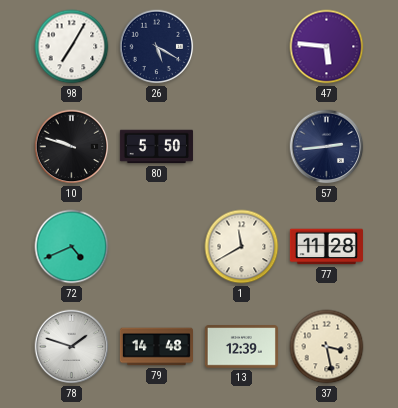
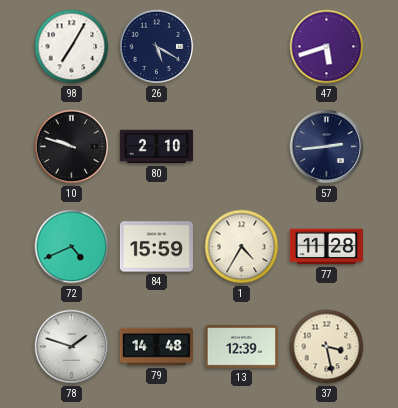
47: 5:46 -> 5:42
80: 5:50 -> 2:10
84: none -> 15:59
1: 11:40 -> 4:35
